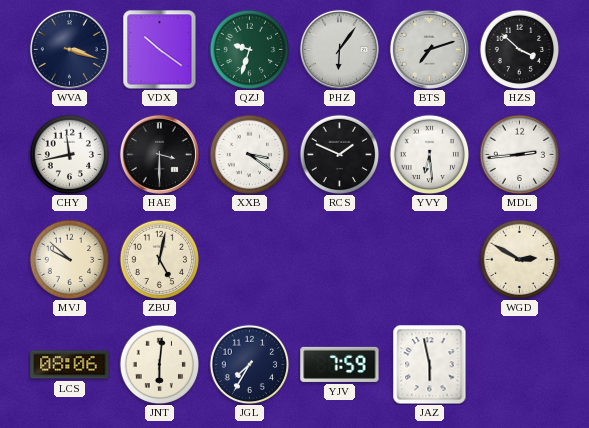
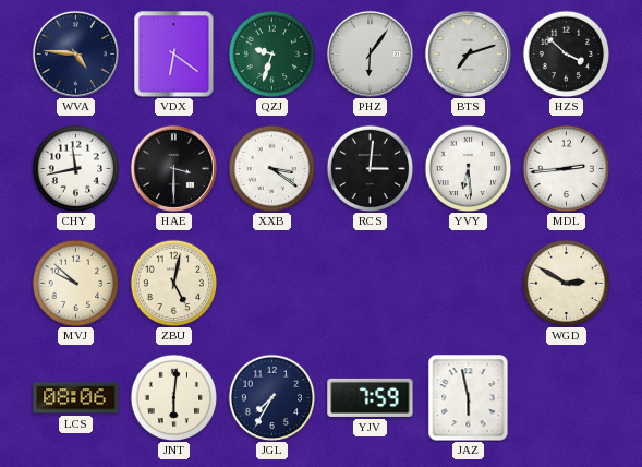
WVA: 3:18 -> 4:46
VDX: 10:21 -> 6:21
RCS: 1:49 -> 3:01
